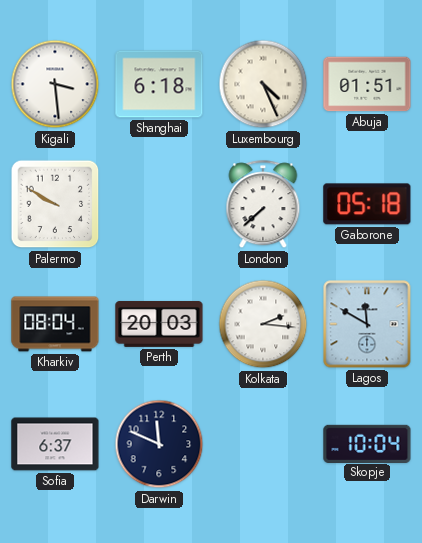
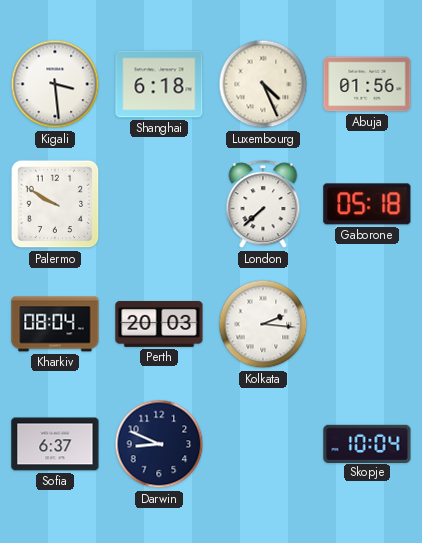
Abuja: 01:51 -> 01:56
Lagos: 11:50 -> none
Darwin: 11:49 -> 8:49
